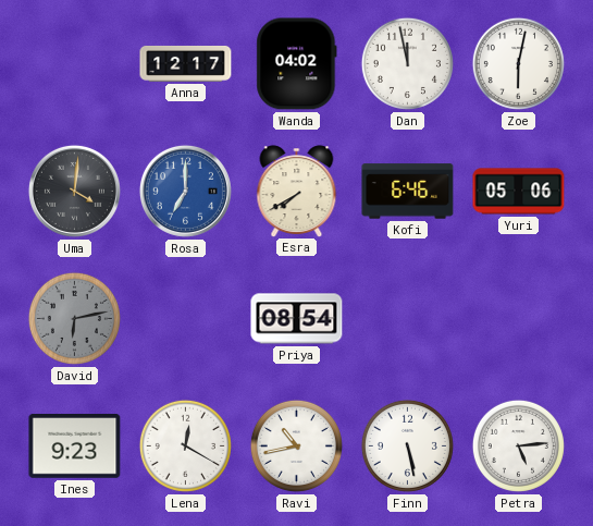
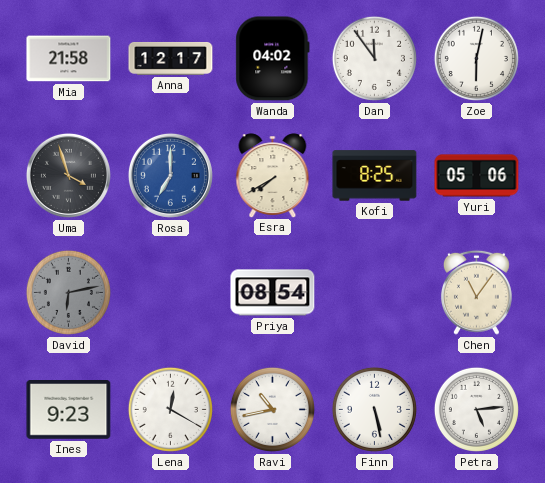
Mia: none -> 21:58
Dan: 11:58 -> 11:54
Uma: 4:01 -> 3:57
Kofi: 6:46 -> 8:25
Chen: none -> 11:06
